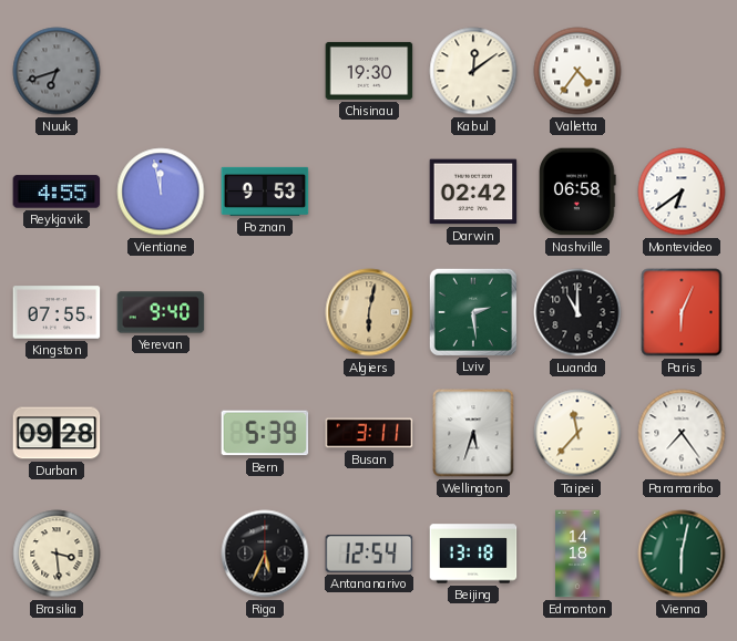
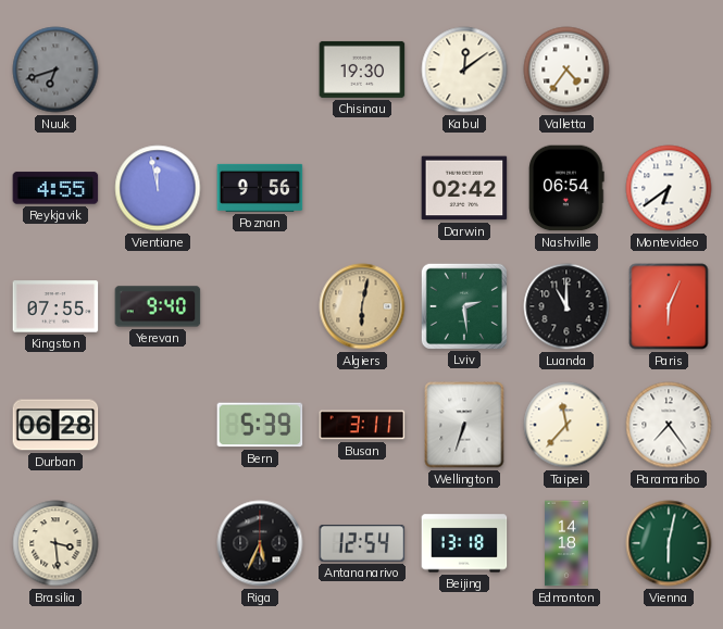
Poznan: 9:53 -> 9:56
Nashville: 06:58 -> 06:54
Durban: 09:28 -> 06:28
Wellington: 5:33 -> 6:33
